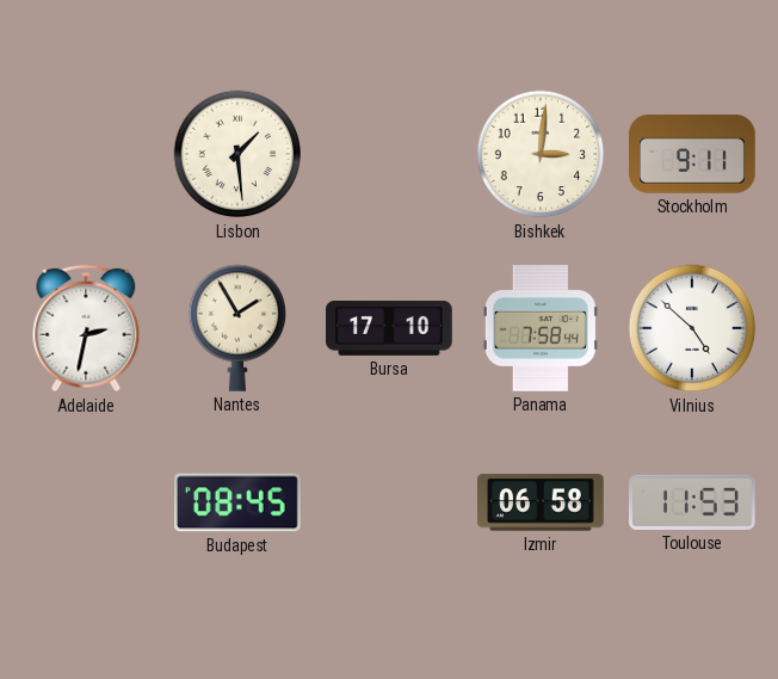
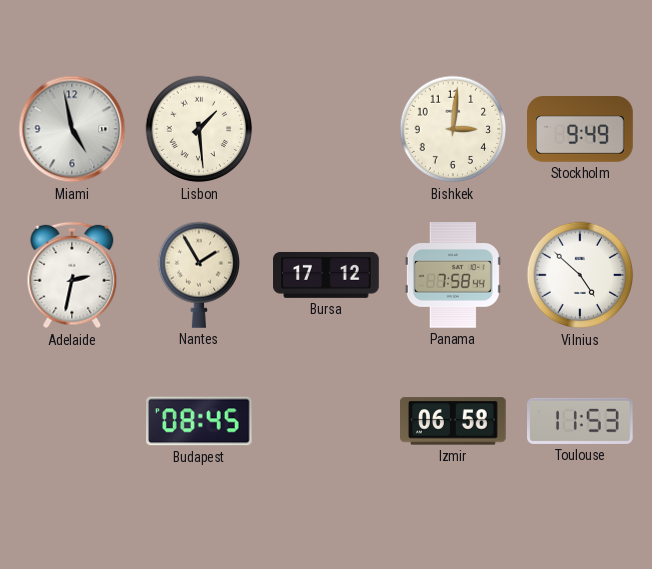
Miami: none -> 4:58
Stockholm: 9:11 -> 9:49
Bursa: 17:10 -> 17:12
